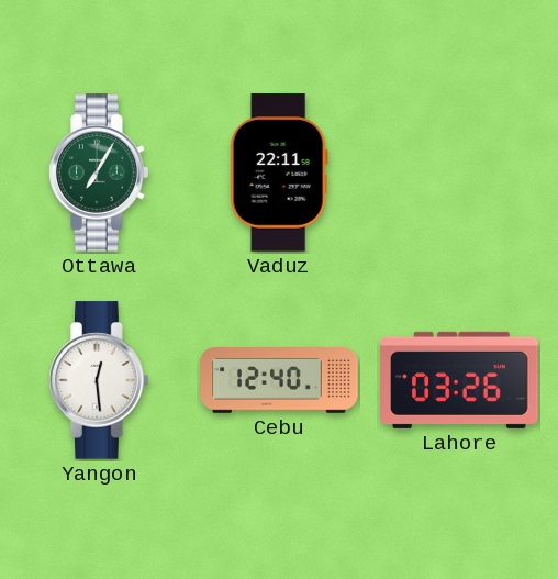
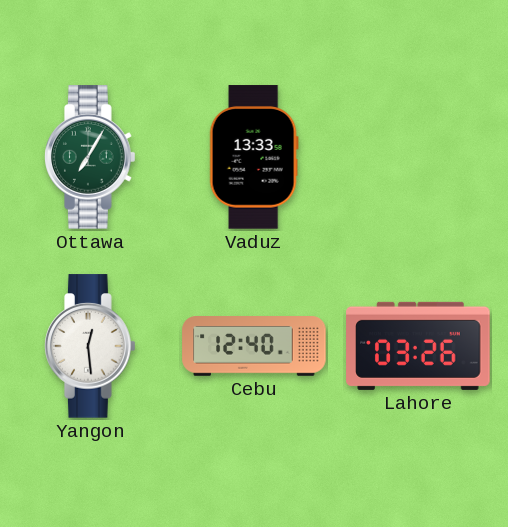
Vaduz: 22:11 -> 13:33
